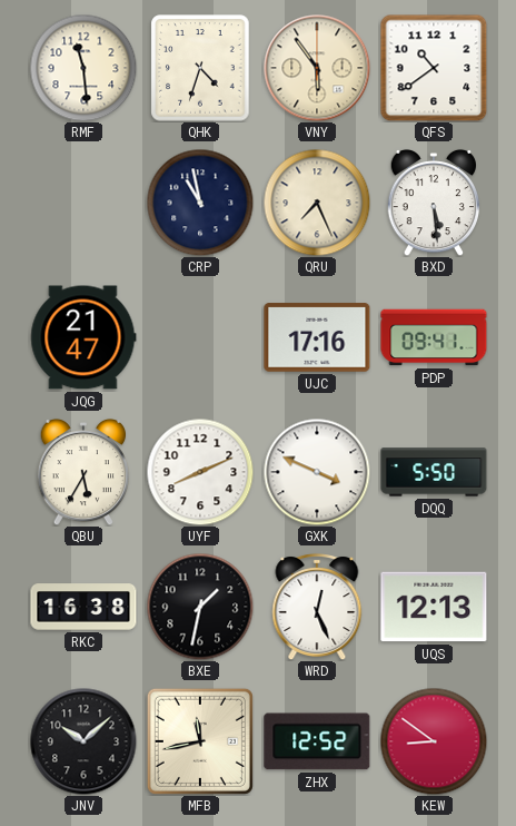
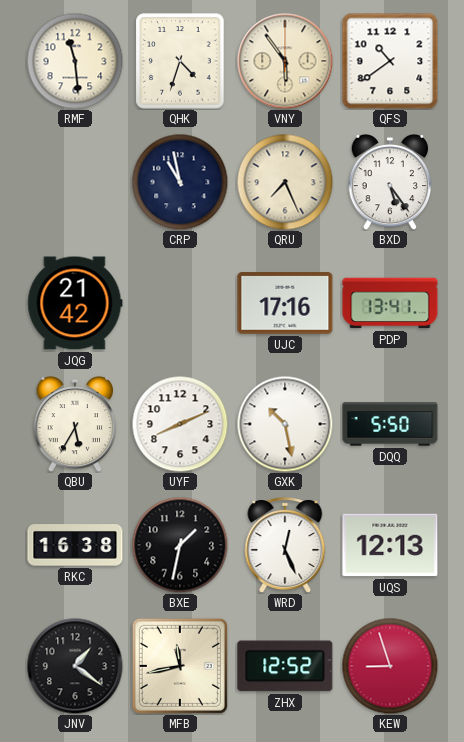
BXD: 5:29 -> 5:24
JQG: 21:47 -> 21:42
PDP: 09:41 -> 13:41
GXK: 3:49 -> 10:28
JNV: 10:08 -> 1:21
KEW: 8:51 -> 8:57
